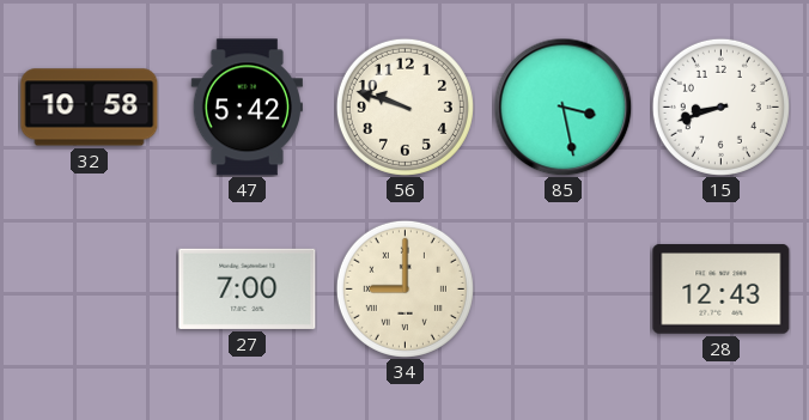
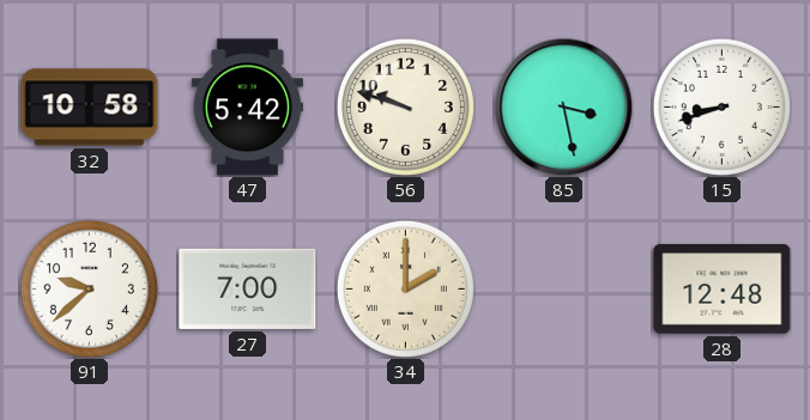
91: none -> 9:38
34: 9:00 -> 2:00
28: 12:43 -> 12:48
